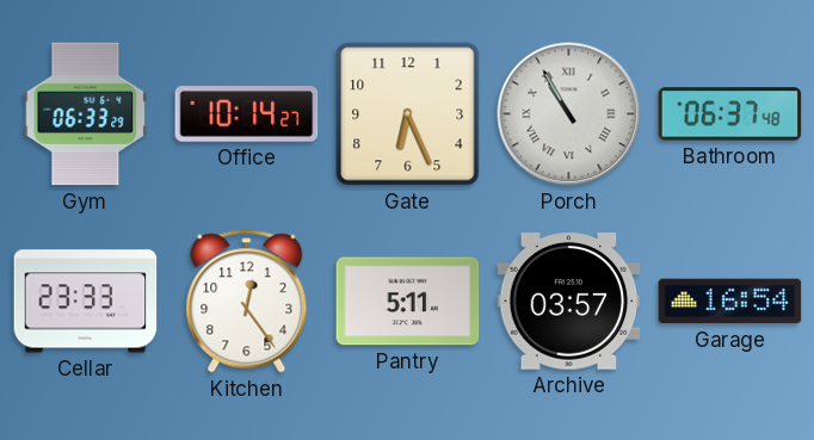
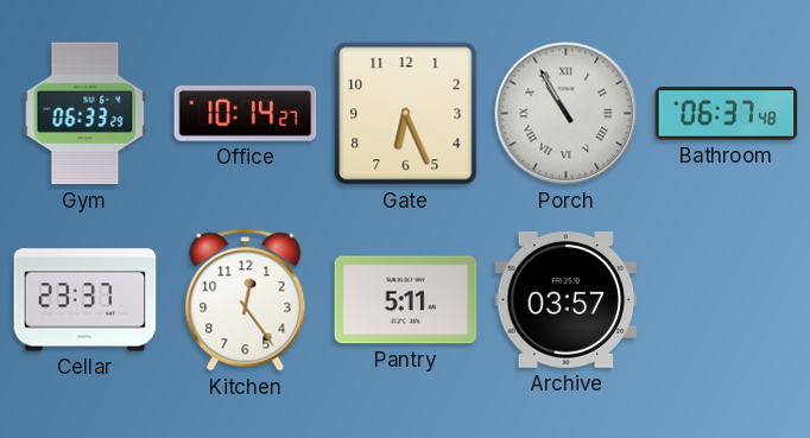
Cellar: 23:33 -> 23:37
Garage: 16:54 -> none
